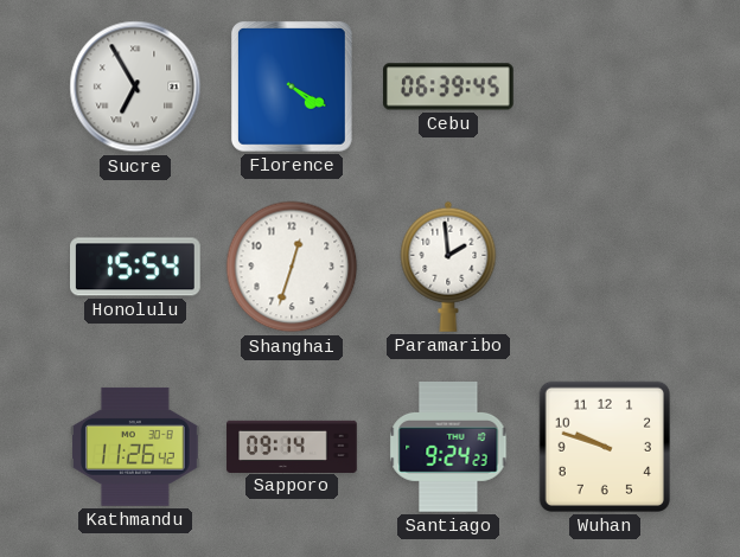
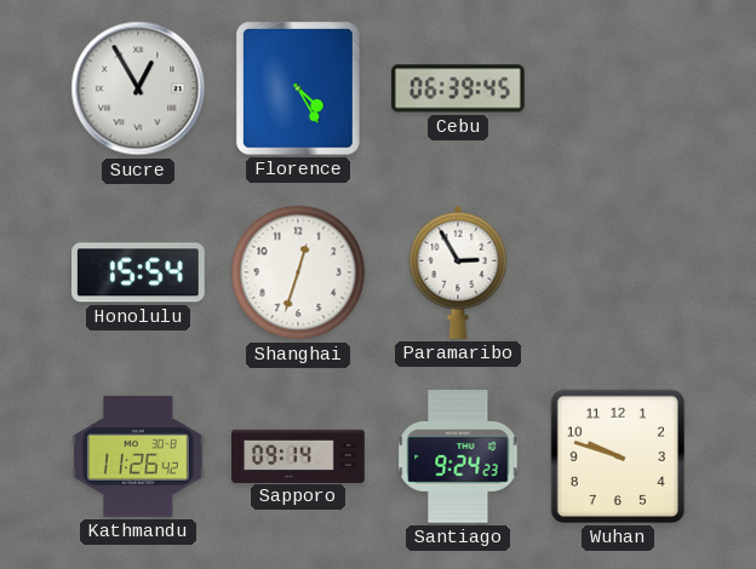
Sucre: 6:55 -> 12:55
Florence: 4:20 -> 4:25
Paramaribo: 1:59 -> 2:55
